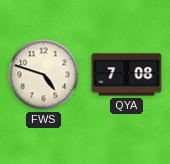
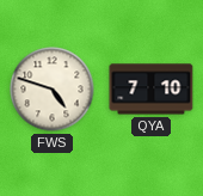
QYA: 7:08 -> 7:10
